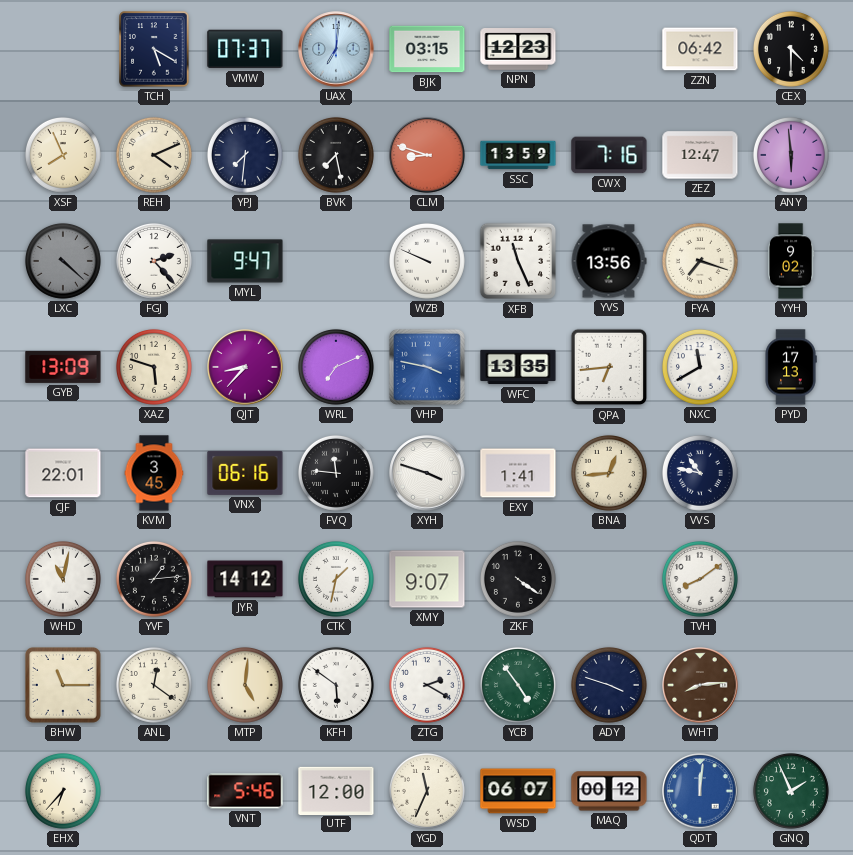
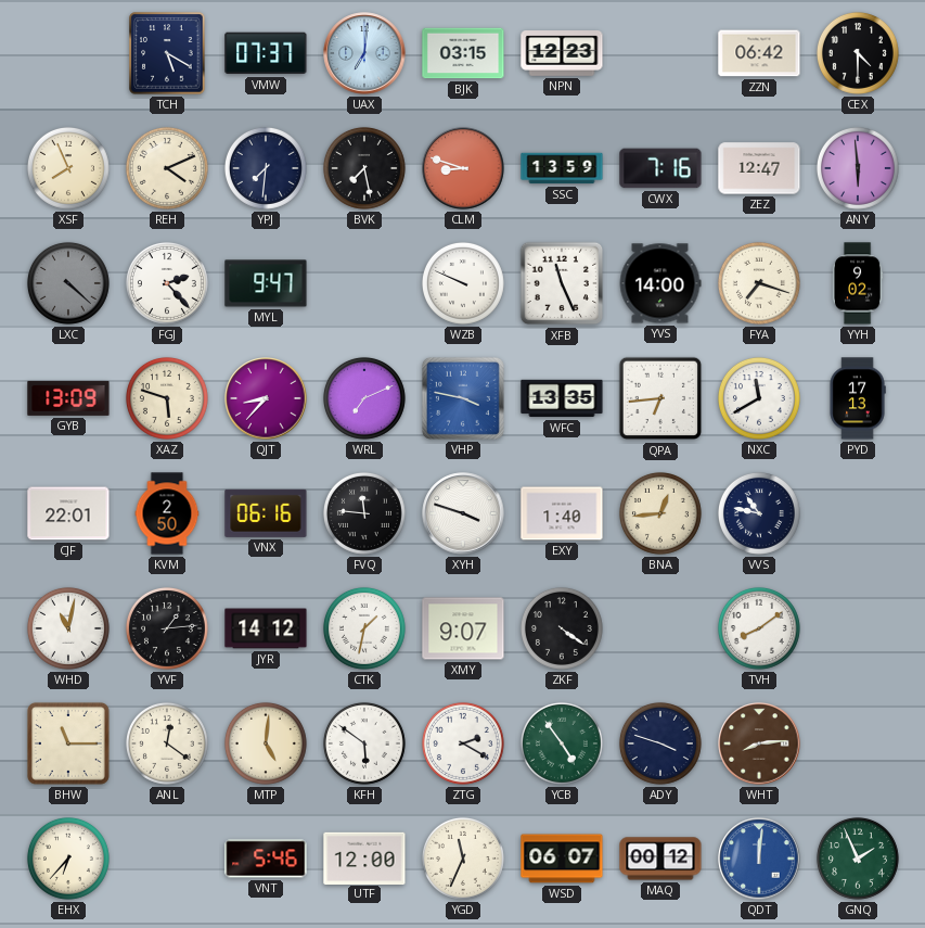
YVS: 13:56 -> 14:00
KVM: 3:45 -> 2:50
EXY: 1:41 -> 1:40
